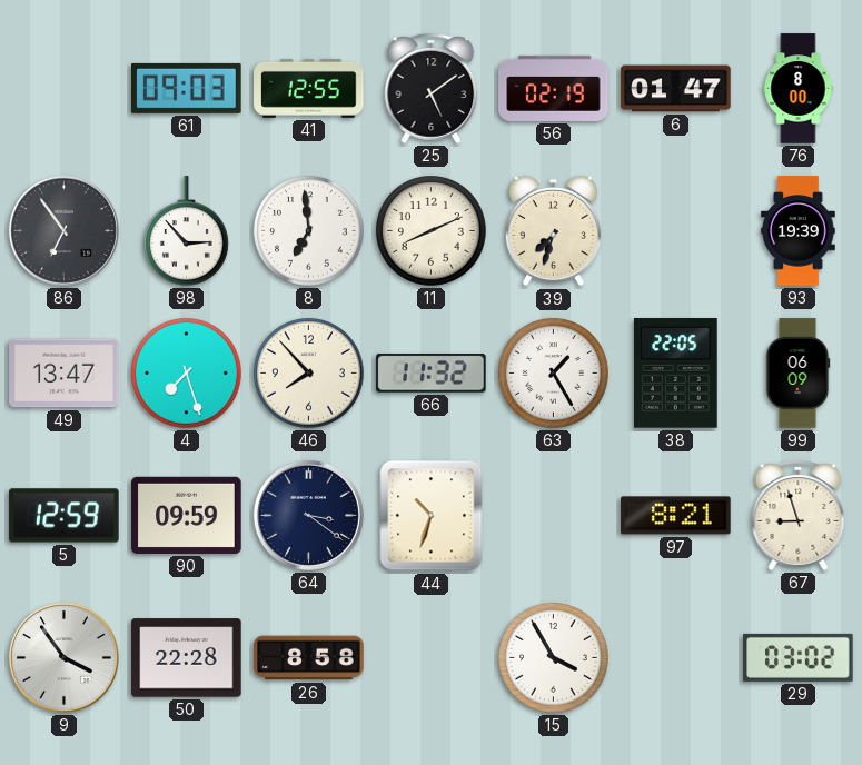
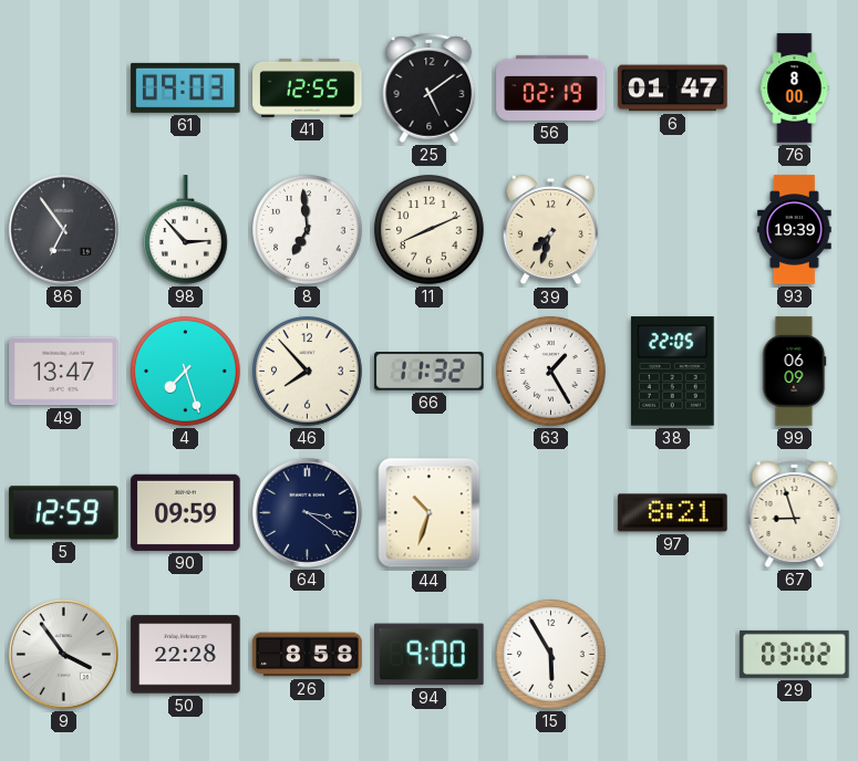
94: none -> 9:00
15: 3:55 -> 5:55
